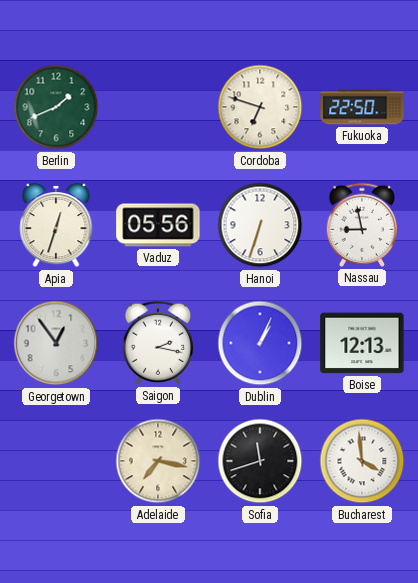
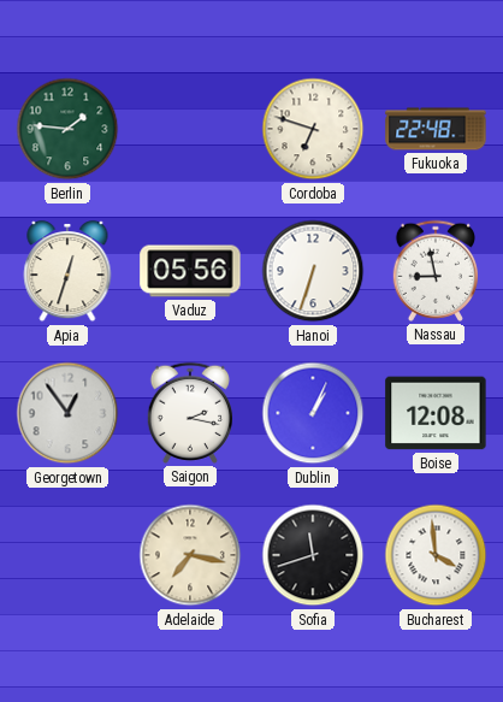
Berlin: 1:41 -> 1:46
Fukuoka: 22:50 -> 22:48
Boise: 12:13 -> 12:08
